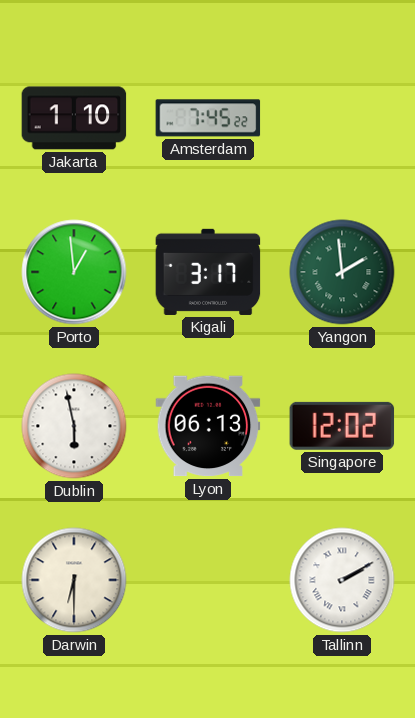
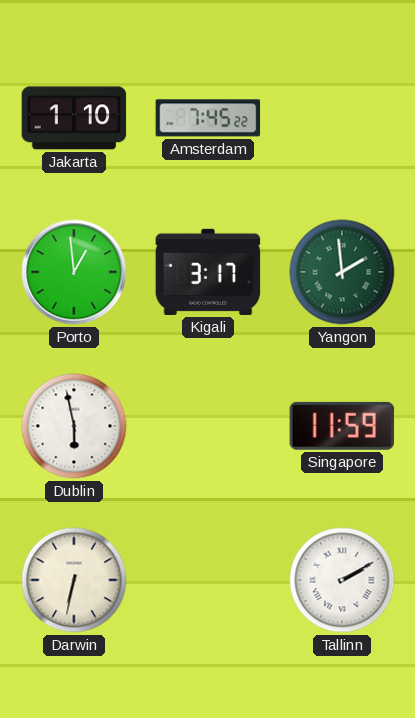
Lyon: 06:13 -> none
Singapore: 12:02 -> 11:59
Darwin: 6:30 -> 6:32
